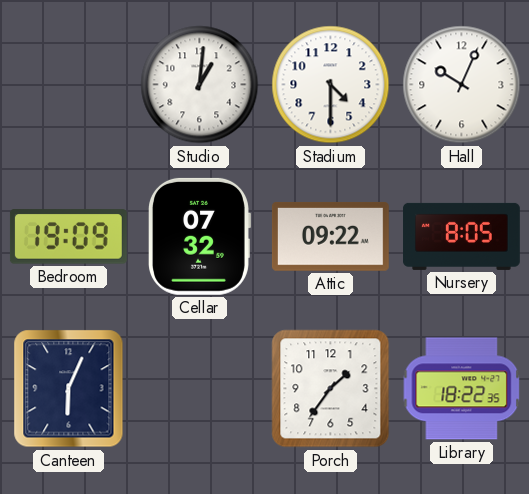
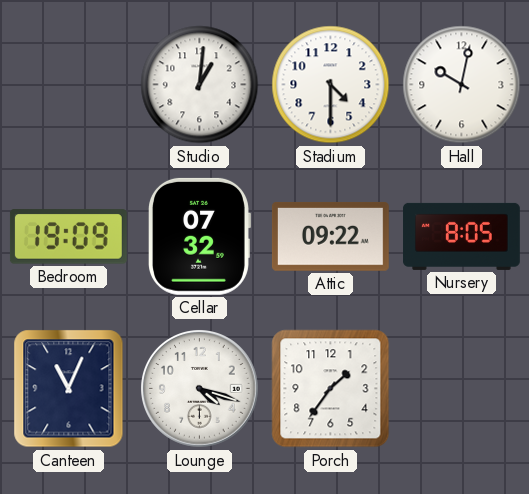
Hall: 10:04 -> 10:02
Canteen: 6:04 -> 11:04
Lounge: none -> 4:18
Library: 18:22 -> none
